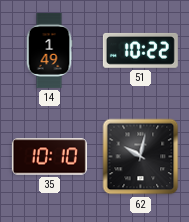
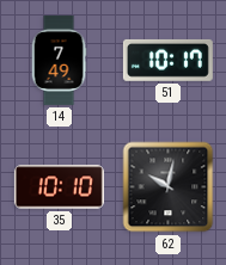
14: 1:49 -> 7:49
51: 10:22 -> 10:17
